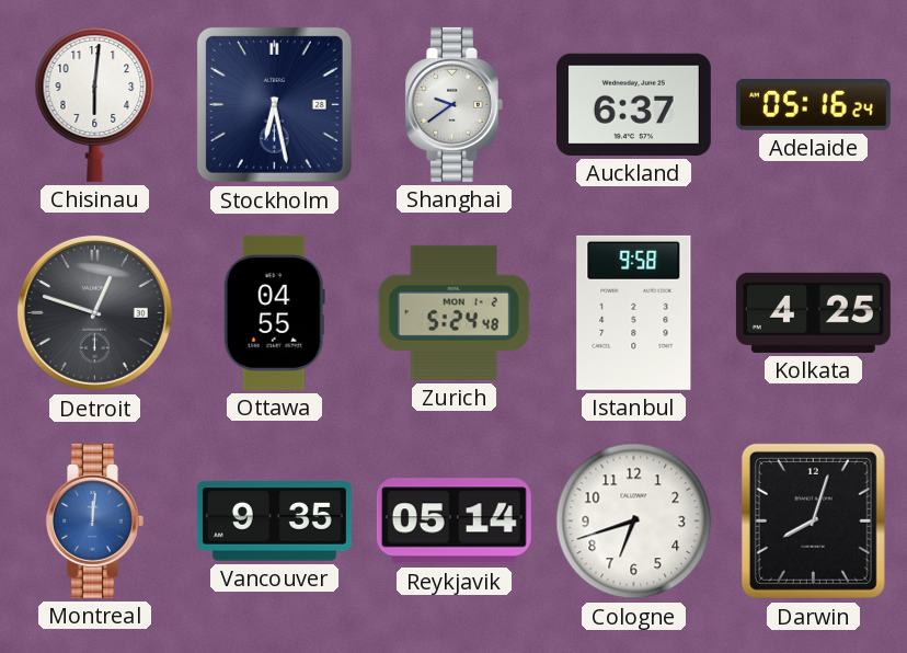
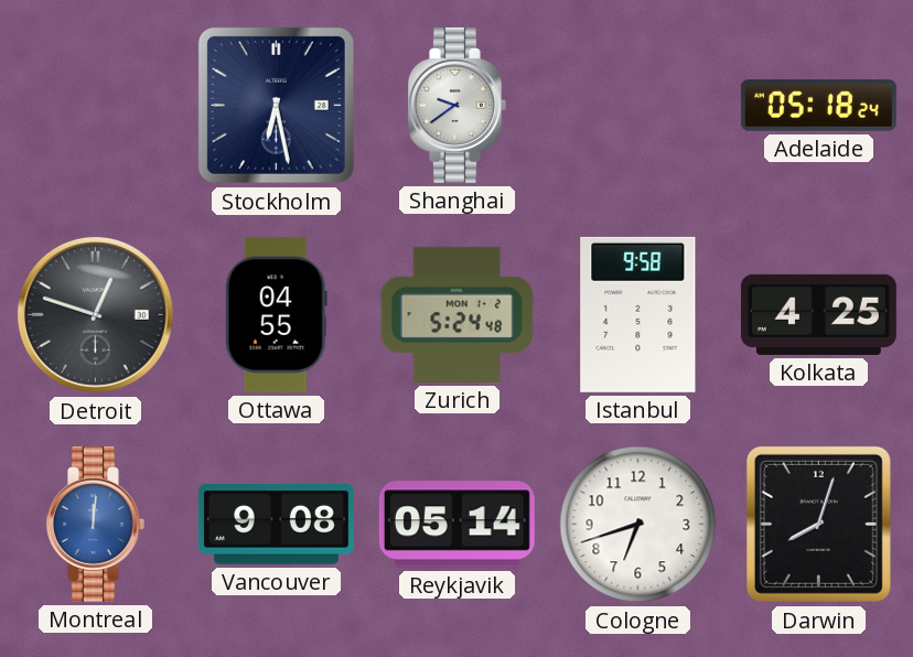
Chisinau: 6:01 -> none
Auckland: 6:37 -> none
Adelaide: 05:16 -> 05:18
Vancouver: 9:35 -> 9:08
